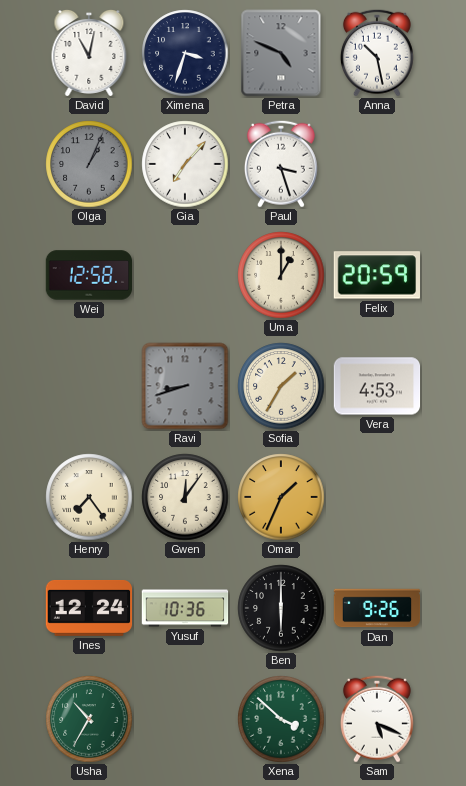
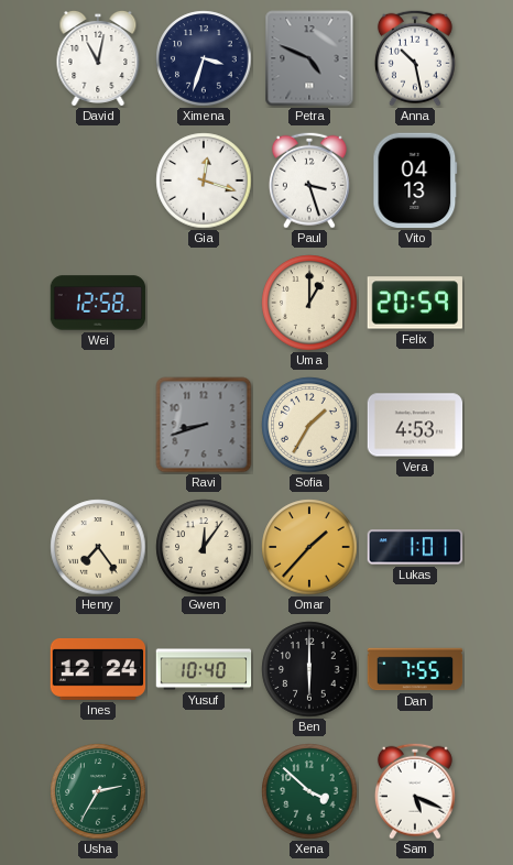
Olga: 1:04 -> none
Gia: 7:07 -> 12:18
Vito: none -> 04:13
Omar: 1:34 -> 1:37
Lukas: none -> 1:01
Yusuf: 10:36 -> 10:40
Dan: 9:26 -> 7:55
Usha: 10:35 -> 2:35
